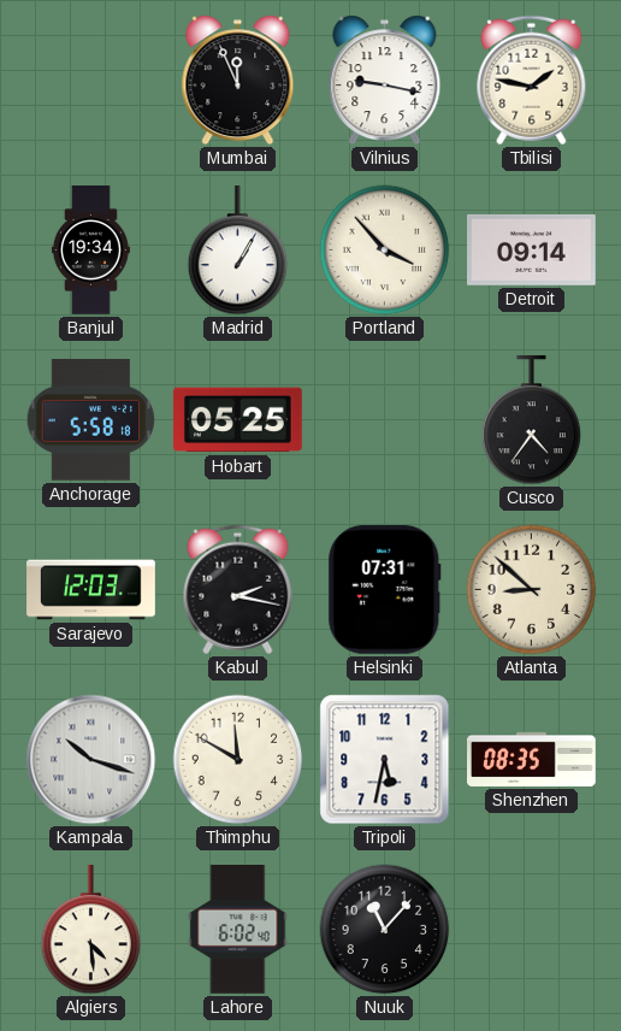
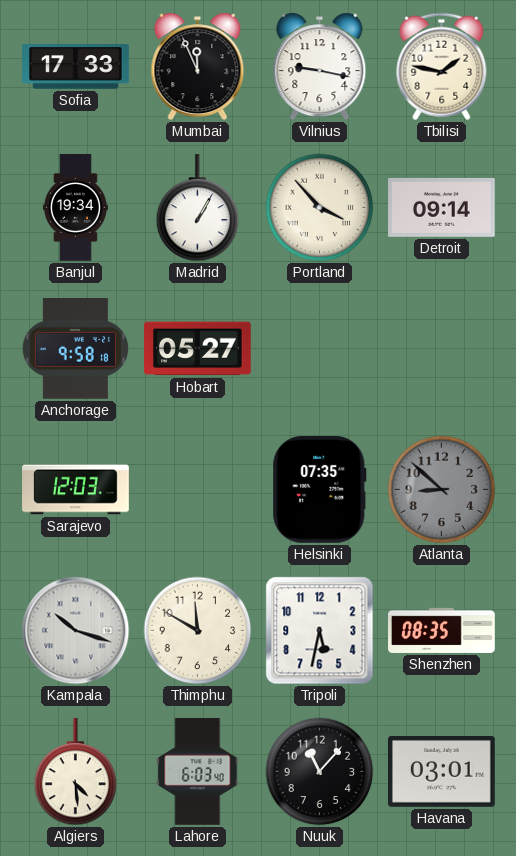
Sofia: none -> 17:33
Anchorage: 5:58 -> 9:58
Hobart: 05:25 -> 05:27
Cusco: 4:36 -> none
Kabul: 2:17 -> none
Helsinki: 07:31 -> 07:35
Atlanta dial: cream -> grey
Lahore: 6:02 -> 6:03
Havana: none -> 03:01
